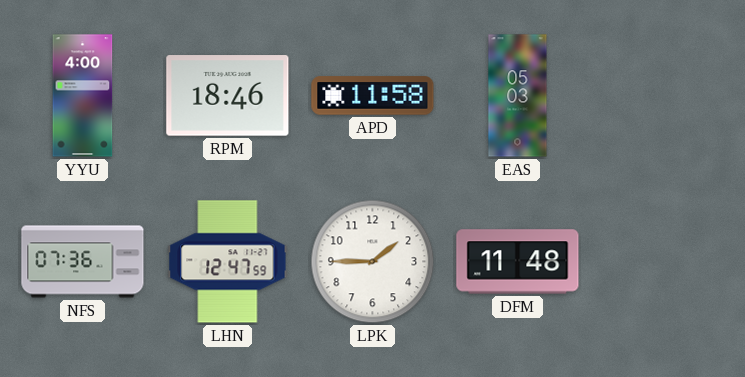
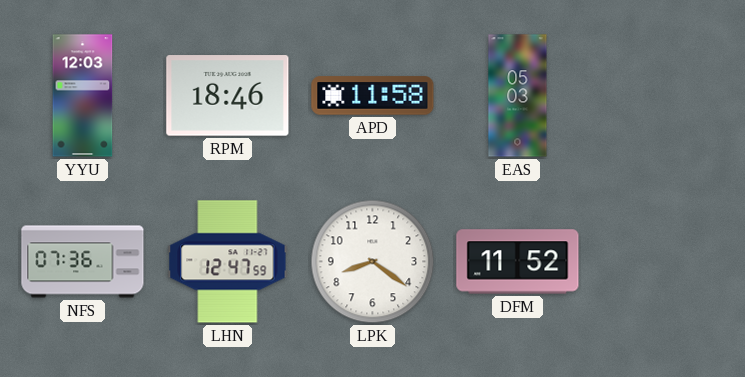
YYU: 4:00 -> 12:03
LPK: 1:45 -> 8:21
DFM: 11:48 -> 11:52
